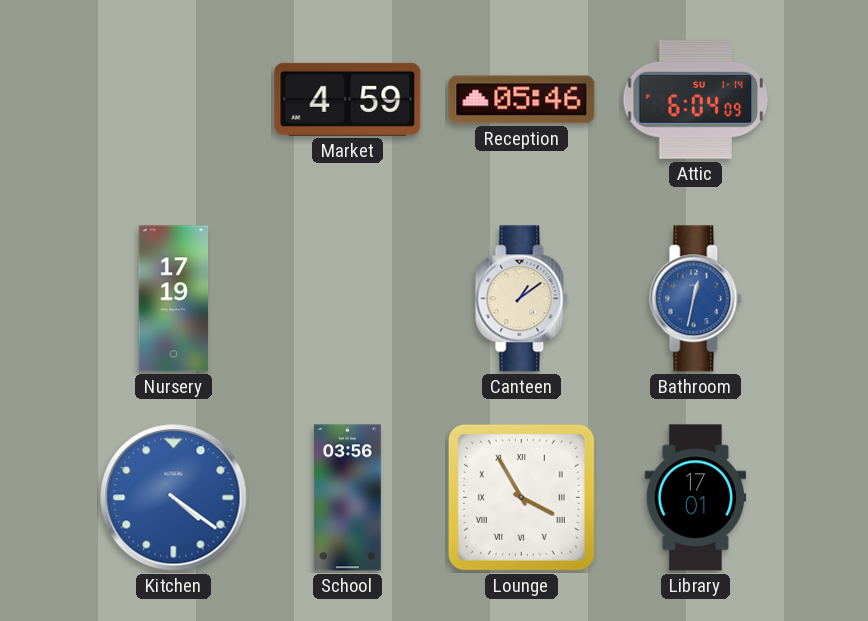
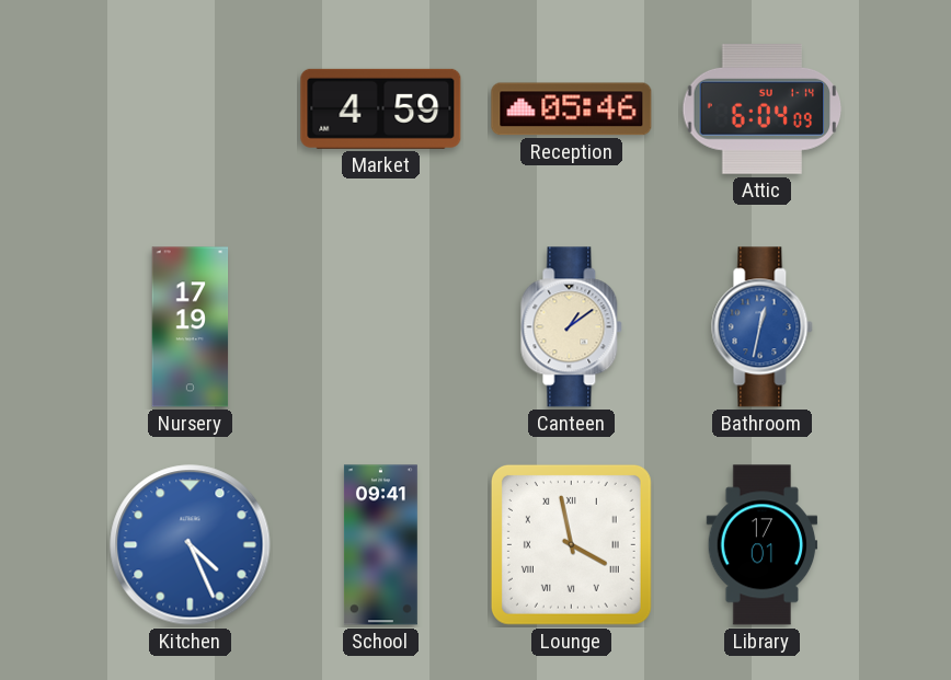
Kitchen: 4:21 -> 4:26
School: 03:56 -> 09:41
Lounge: 3:55 -> 3:58
